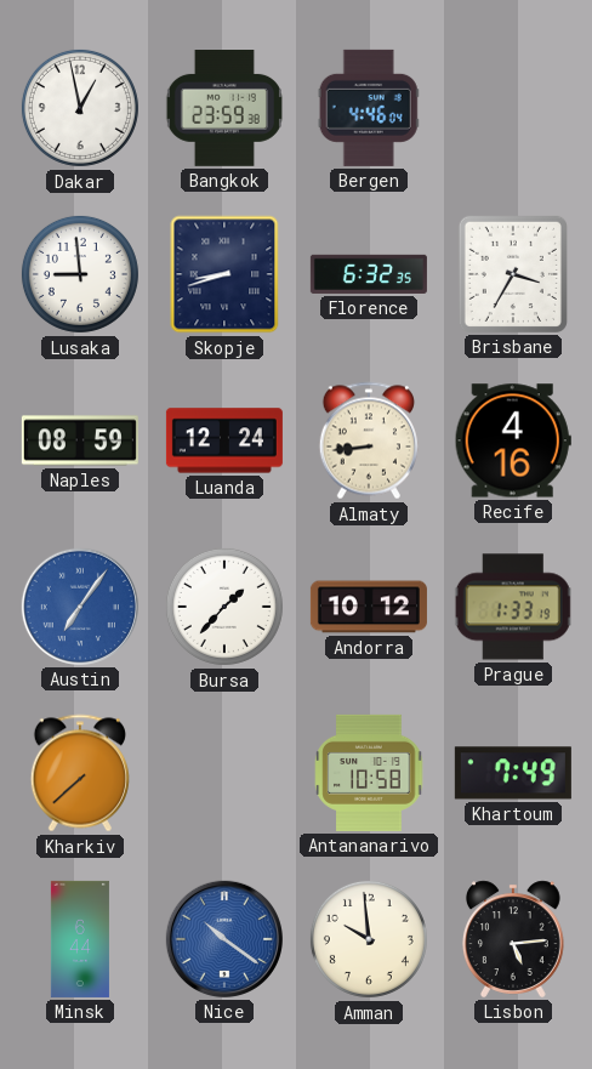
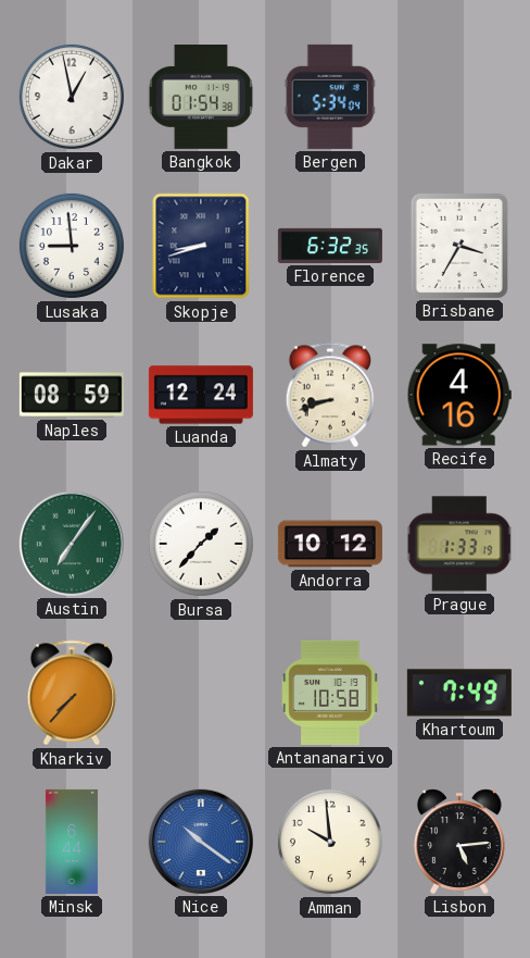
Bangkok: 23:59 -> 01:54
Bergen: 4:46 -> 5:34
Almaty: 8:44 -> 8:42
Austin dial: blue -> green
Kharkiv: 7:38 -> 7:37
